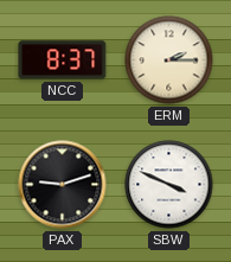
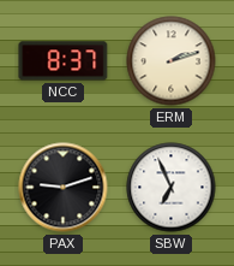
ERM: 2:15 -> 2:12
SBW: 3:49 -> 6:56
